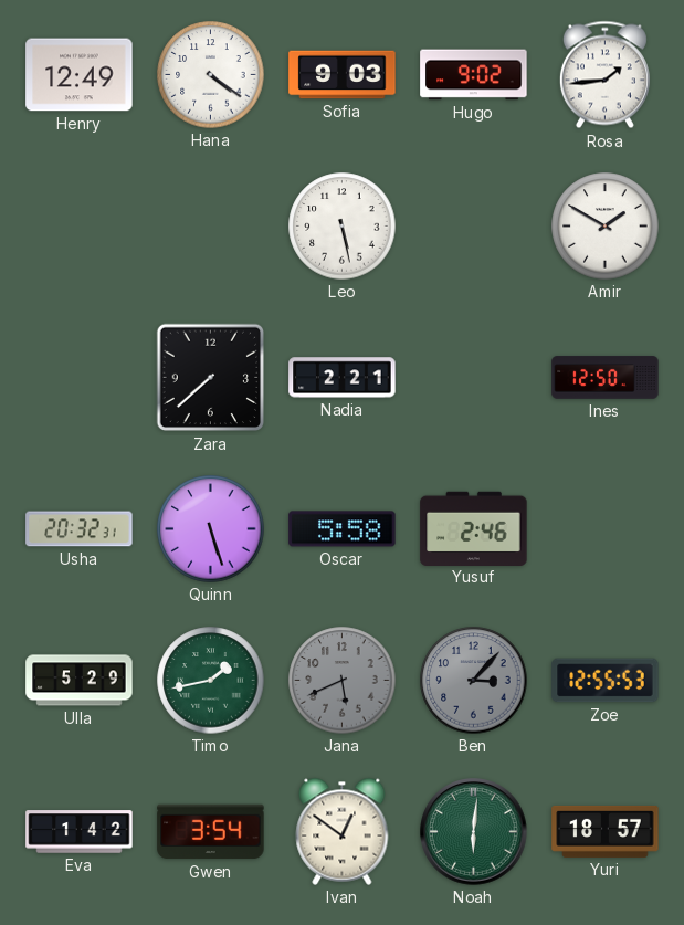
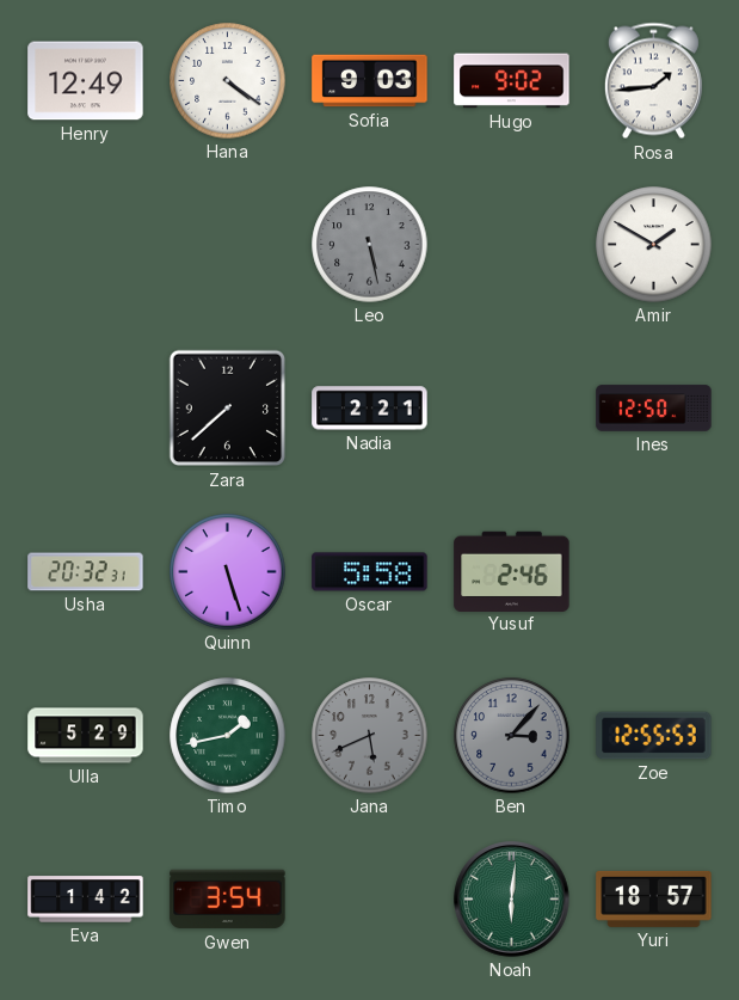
Leo dial: white -> grey
Ivan: 12:51 -> none
